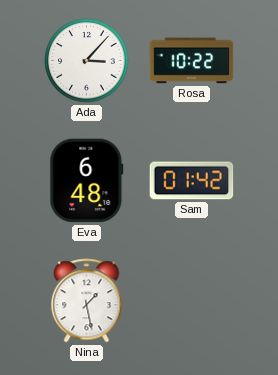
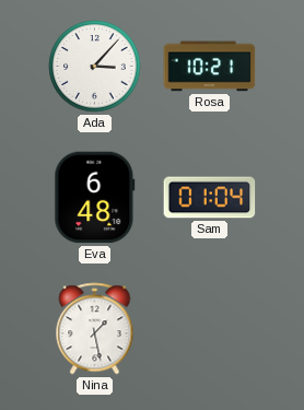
Rosa: 10:22 -> 10:21
Sam: 01:42 -> 01:04
